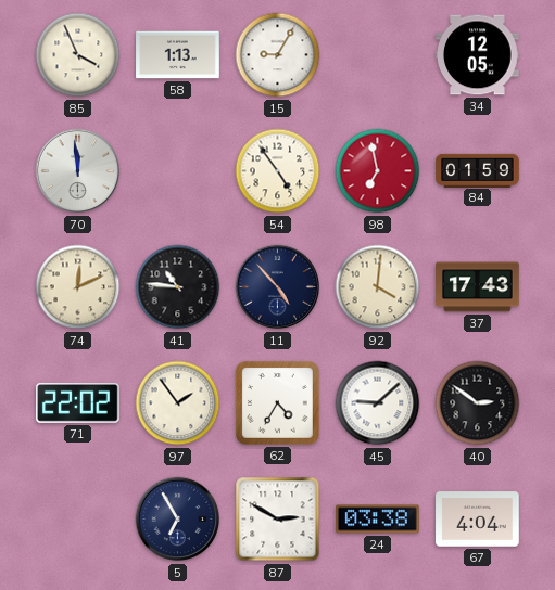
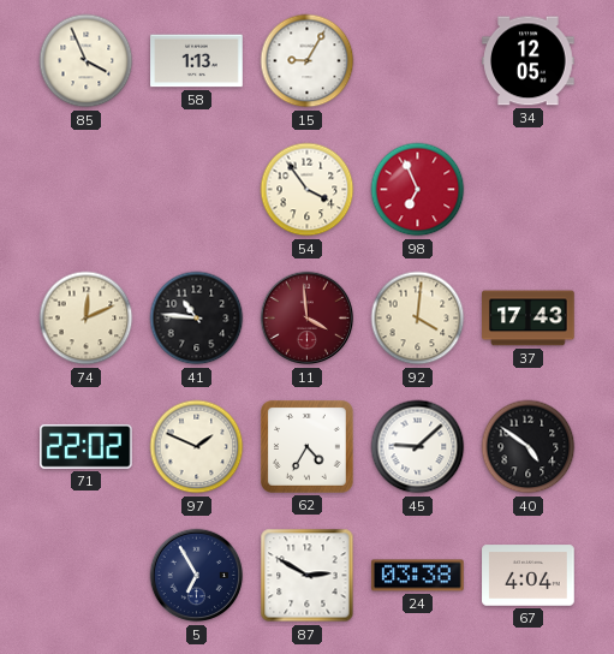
70: 11:59 -> none
54: 4:54 -> 3:54
98: 6:58 -> 6:56
84: 01:59 -> none
11: 4:53 -> 3:59
11 dial: navy -> burgundy
97: 1:54 -> 1:49
40: 2:51 -> 4:51
